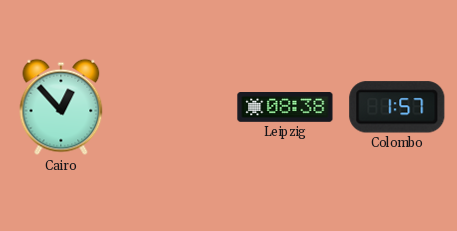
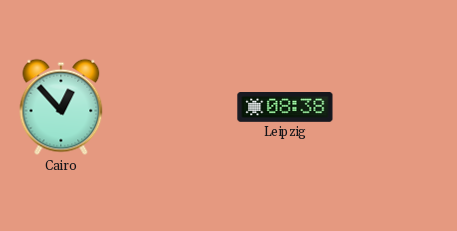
Colombo: 1:57 -> none
